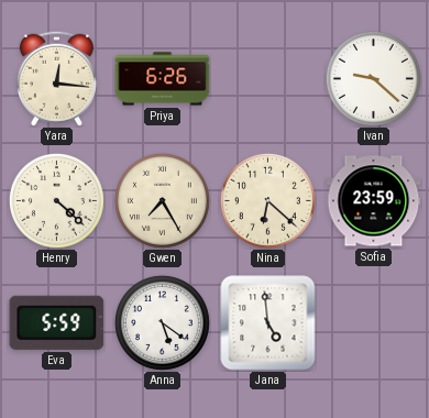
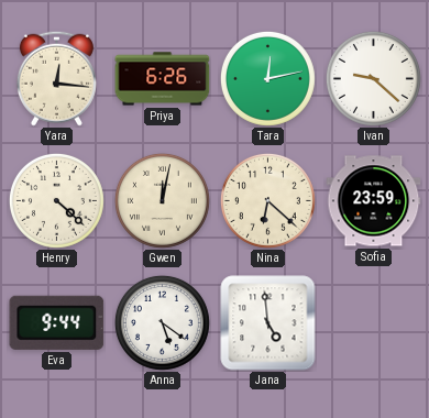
Tara: none -> 12:13
Gwen: 7:25 -> 12:02
Eva: 5:59 -> 9:44
